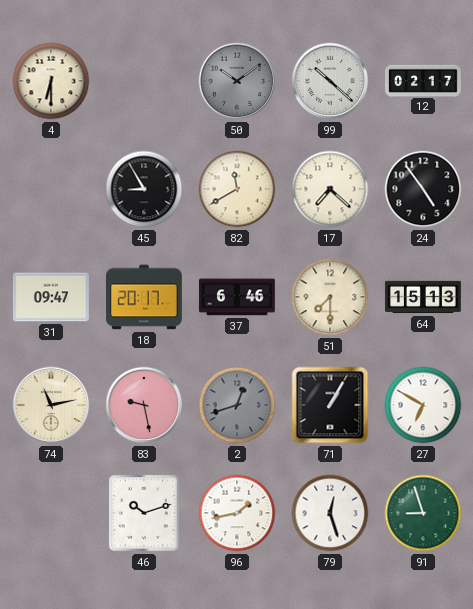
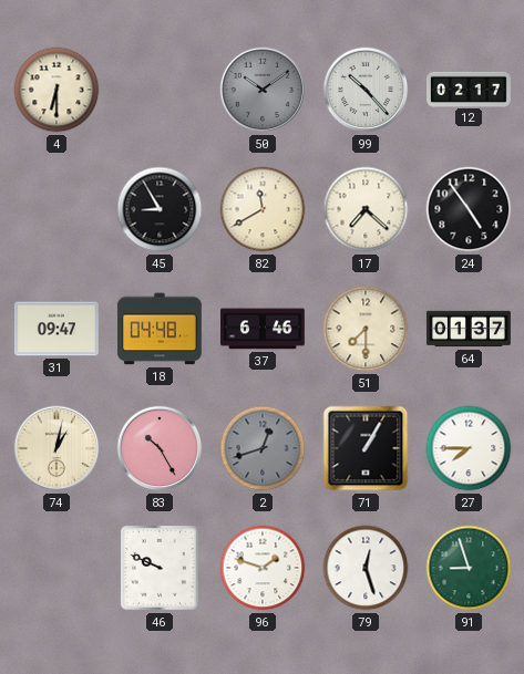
99: 10:22 -> 10:23
18: 20:17 -> 04:48
64: 15:13 -> 01:37
74: 11:13 -> 1:02
83: 9:28 -> 10:25
27: 6:50 -> 7:45
46: 10:12 -> 9:49
96: 1:43 -> 1:48
